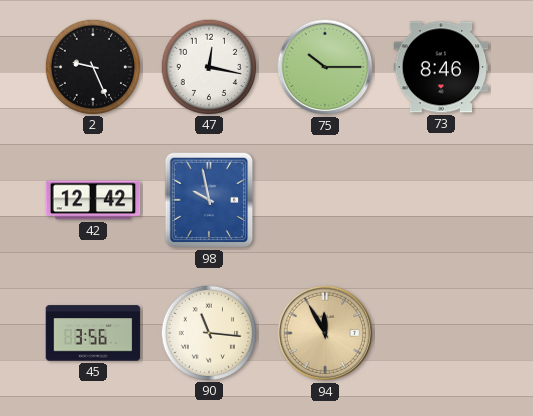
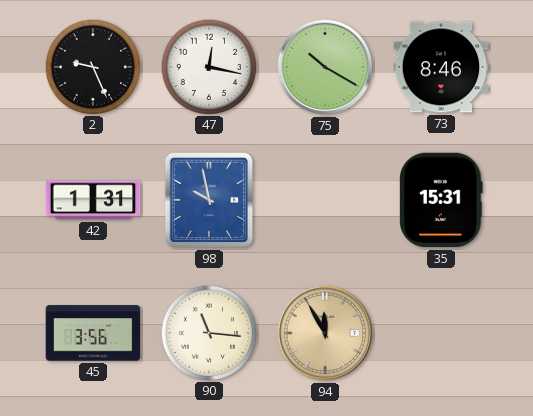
75: 10:15 -> 10:20
42: 12:42 -> 1:31
35: none -> 15:31
